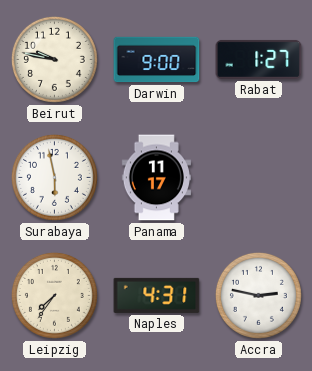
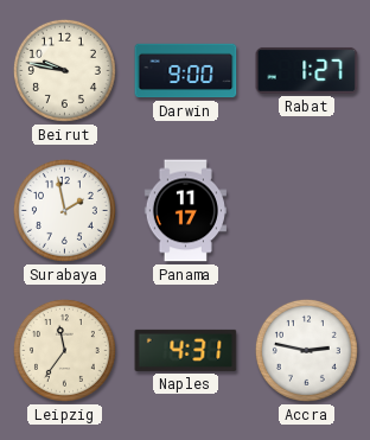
Surabaya: 5:58 -> 1:58
Leipzig: 7:36 -> 11:36
